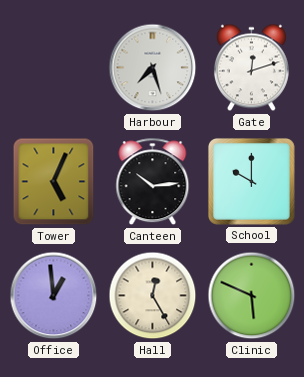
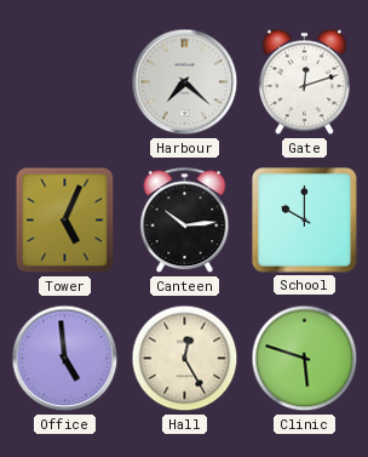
Harbour: 7:27 -> 7:22
Office: 12:59 -> 4:59
Clinic: 5:49 -> 5:48
